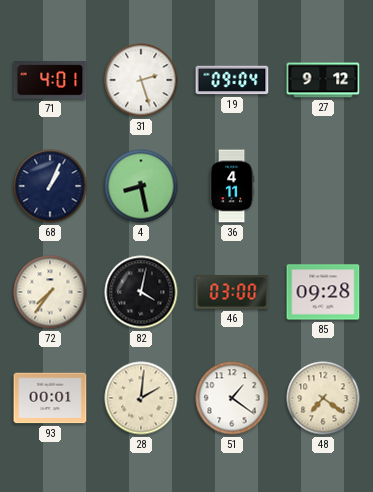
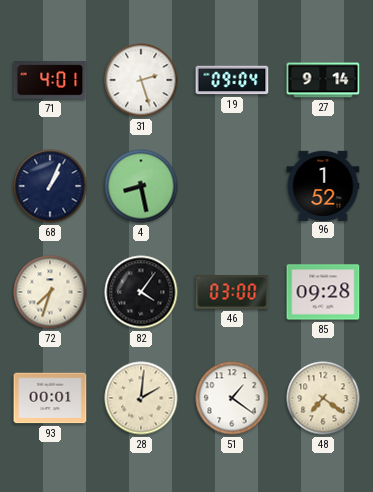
27: 9:12 -> 9:14
36: 4:11 -> none
96: none -> 1:52
72: 7:36 -> 7:33
82: 4:02 -> 4:06
